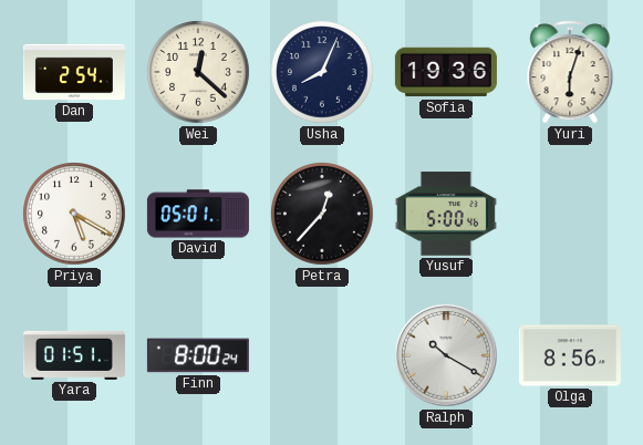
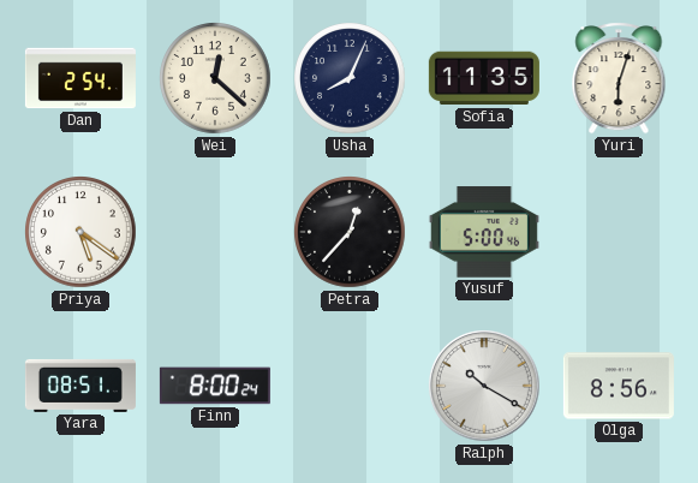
Sofia: 19:36 -> 11:35
Priya: 5:20 -> 5:21
David: 05:01 -> none
Yara: 01:51 -> 08:51
